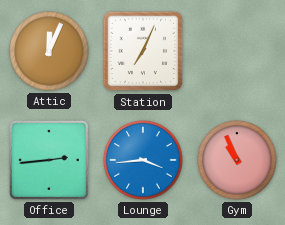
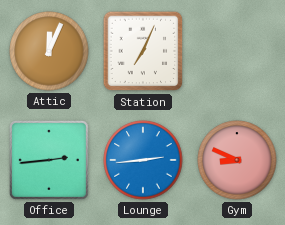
Lounge: 3:44 -> 2:44
Gym: 10:56 -> 8:49
